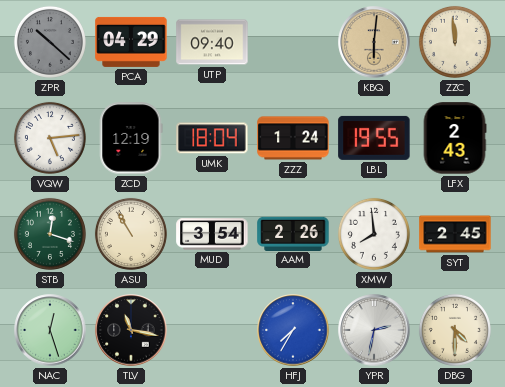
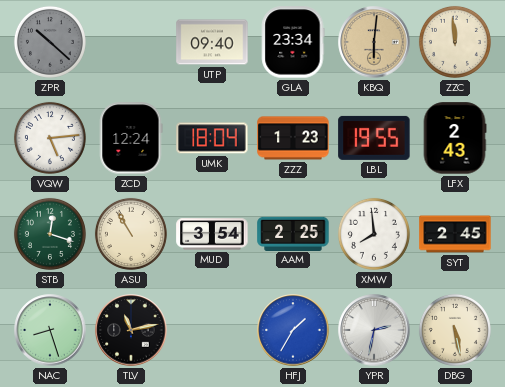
PCA: 04:29 -> none
GLA: none -> 23:34
ZCD: 12:19 -> 12:24
ZZZ: 1:24 -> 1:23
AAM: 2:26 -> 2:25
NAC: 12:27 -> 8:27
TLV: 11:17 -> 11:13
HFJ: 7:35 -> 1:35
DBG: 4:30 -> 5:28
